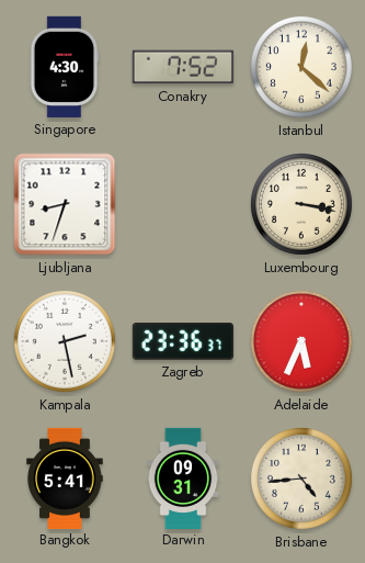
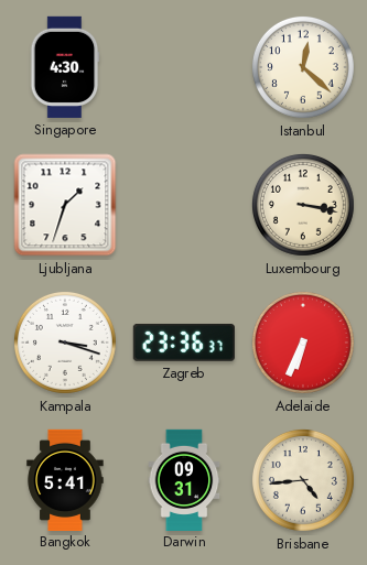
Conakry: 7:52 -> none
Ljubljana: 8:33 -> 1:33
Kampala: 2:28 -> 3:18
Adelaide: 5:34 -> 6:34
